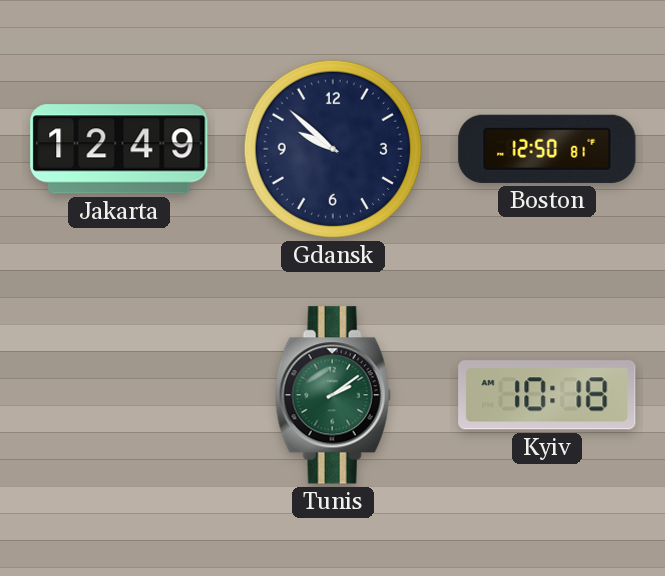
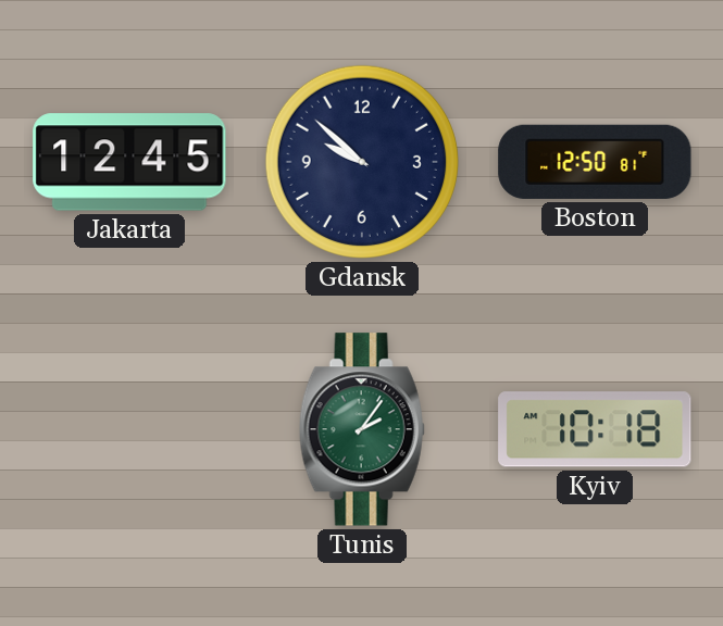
Jakarta: 12:49 -> 12:45
Tunis: 2:09 -> 2:06
